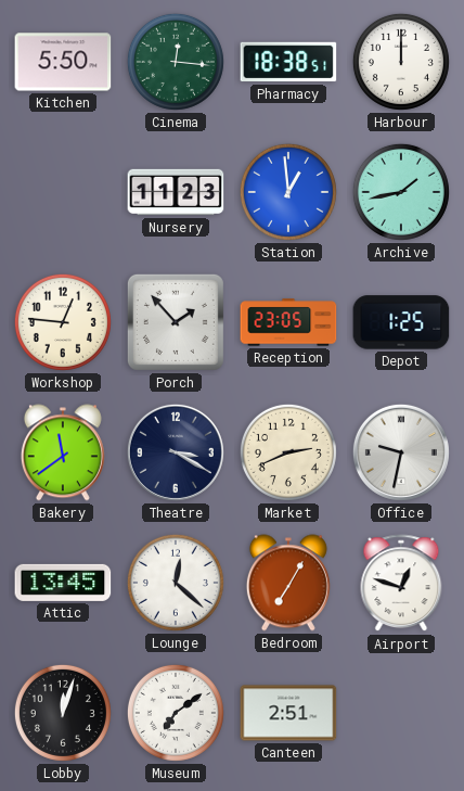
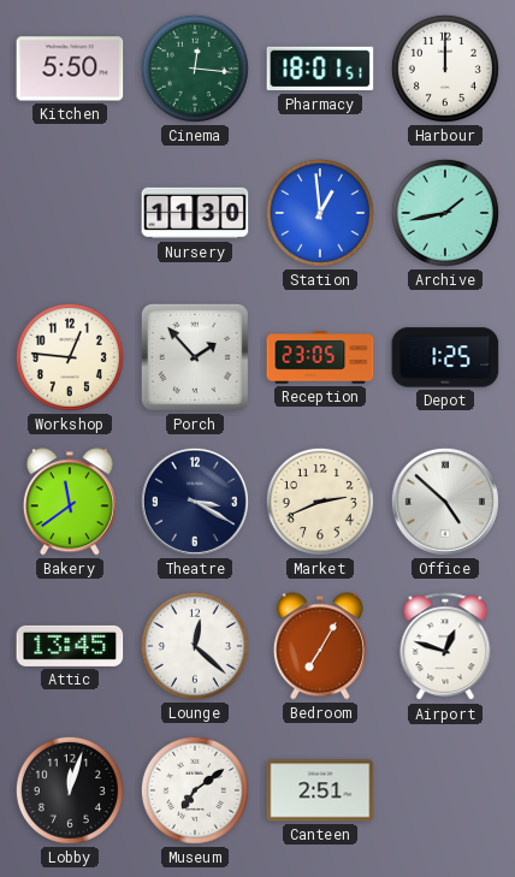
Pharmacy: 18:38 -> 18:01
Nursery: 11:23 -> 11:30
Office: 9:32 -> 4:52
